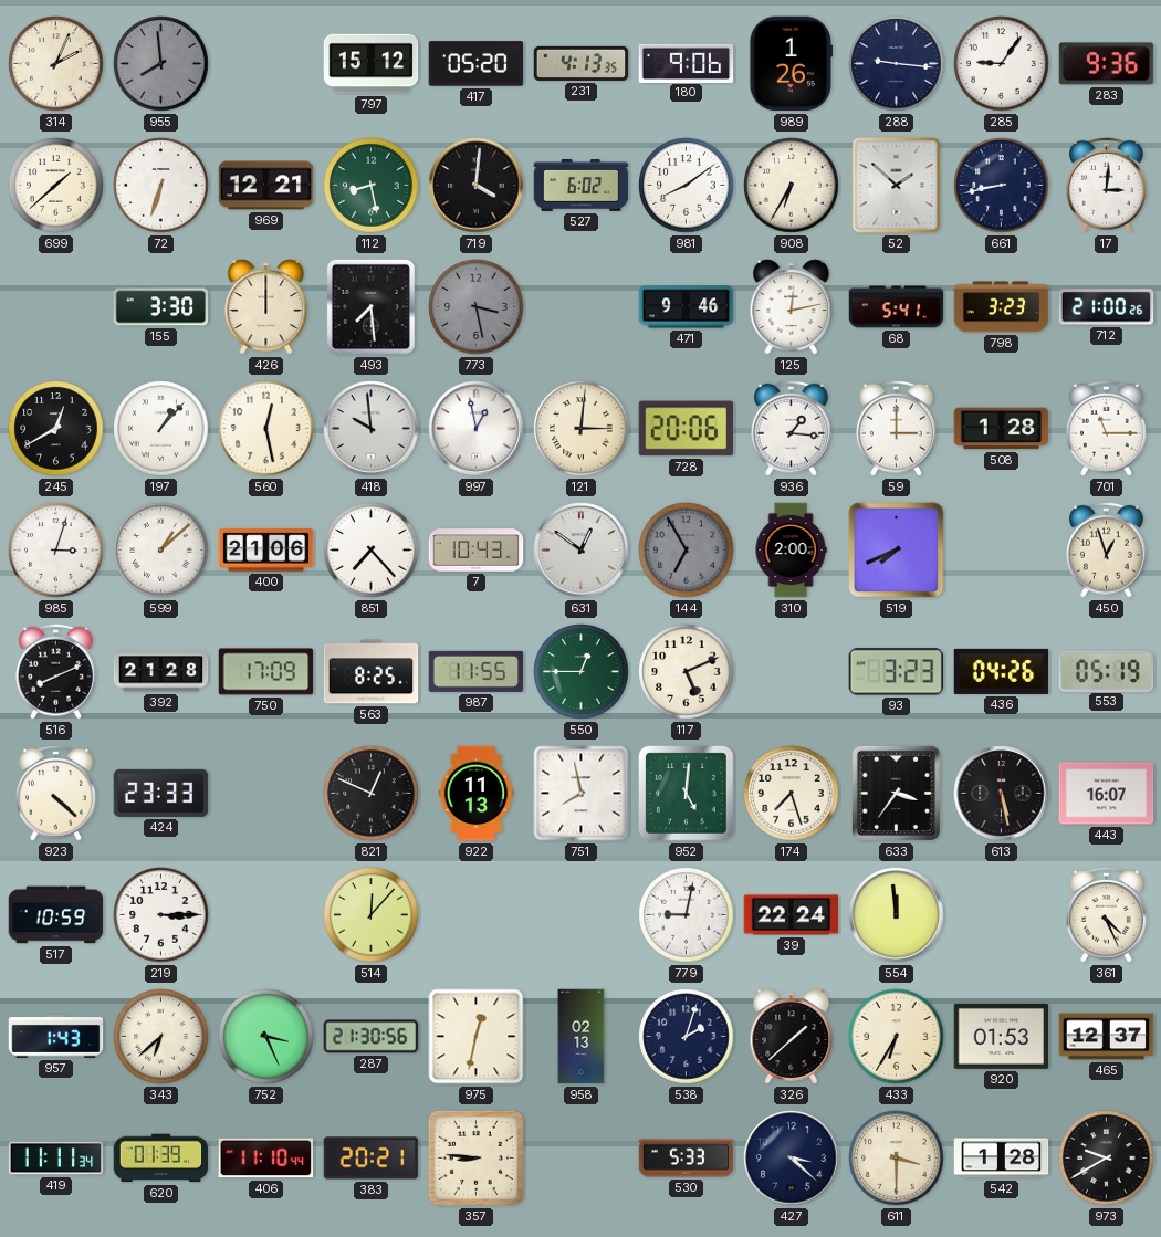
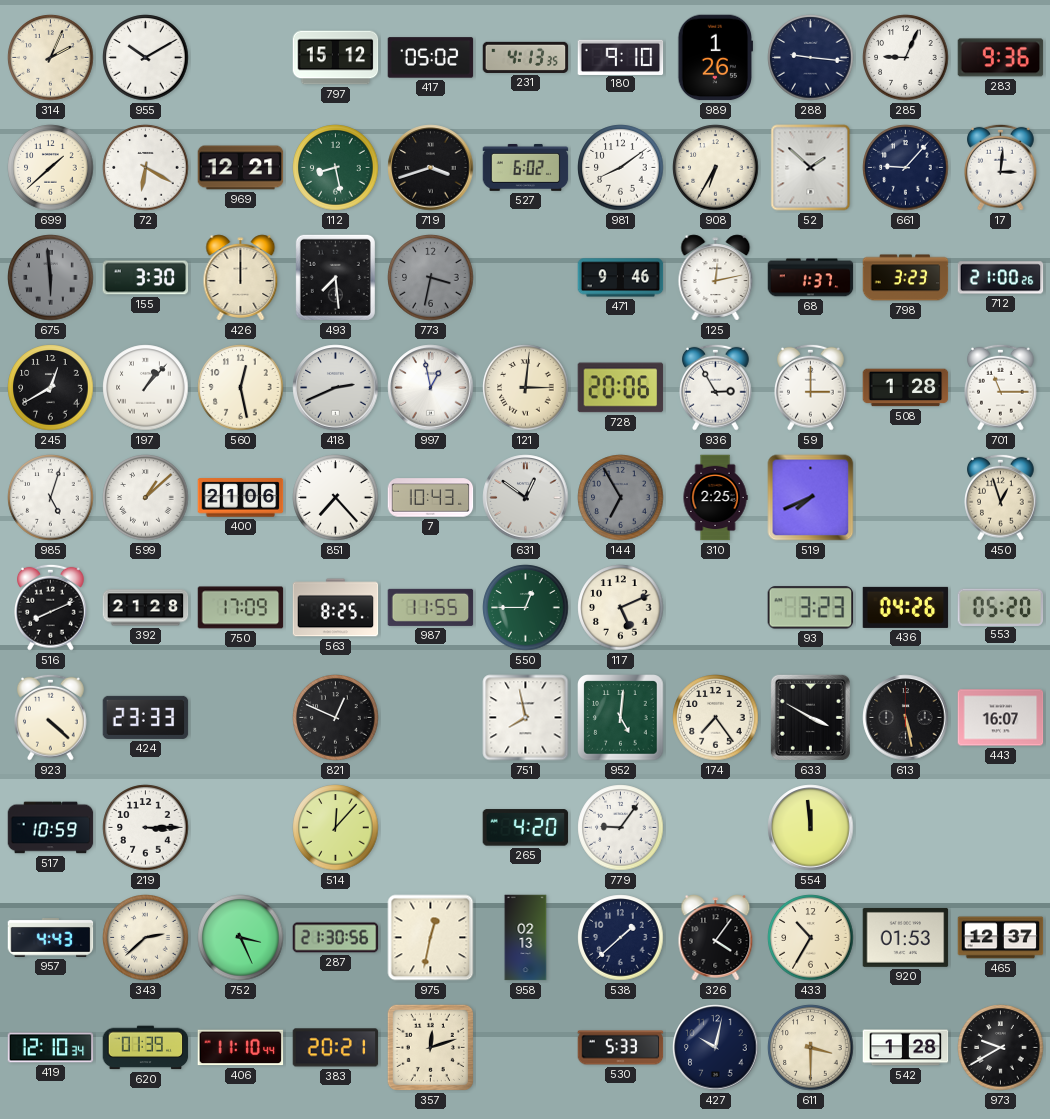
955: 7:59 -> 10:10
955 dial: grey -> white
417: 05:20 -> 05:02
180: 9:06 -> 9:10
285: 9:06 -> 9:04
72: 6:33 -> 6:20
719: 4:01 -> 3:42
661: 8:43 -> 9:07
675: none -> 5:59
773: 3:28 -> 3:32
68: 5:41 -> 1:37
418: 9:59 -> 2:41
936: 1:16 -> 2:55
985: 3:03 -> 5:03
310: 2:00 -> 2:25
553: 05:19 -> 05:20
922: 11:13 -> none
174: 7:27 -> 7:24
633: 3:36 -> 3:50
265: none -> 4:20
779: 9:02 -> 9:06
39: 22:24 -> none
361: 4:26 -> none
957: 1:43 -> 4:43
343: 6:38 -> 2:38
538: 2:03 -> 1:38
326: 1:38 -> 4:06
433: 6:35 -> 10:35
419: 11:11 -> 12:10
357: 8:46 -> 12:12
427: 3:22 -> 10:02
